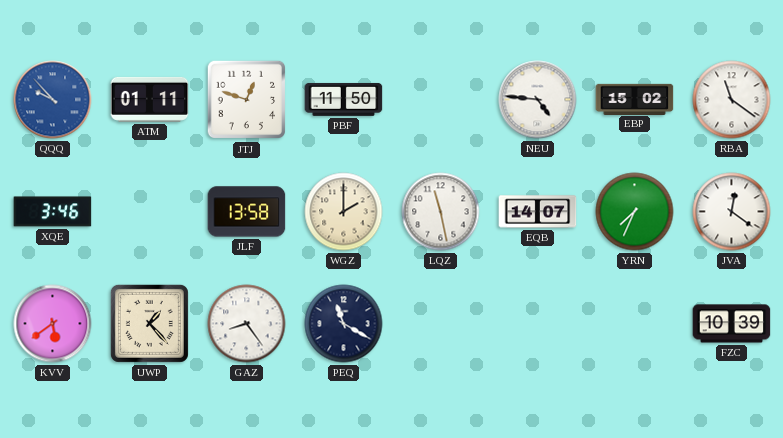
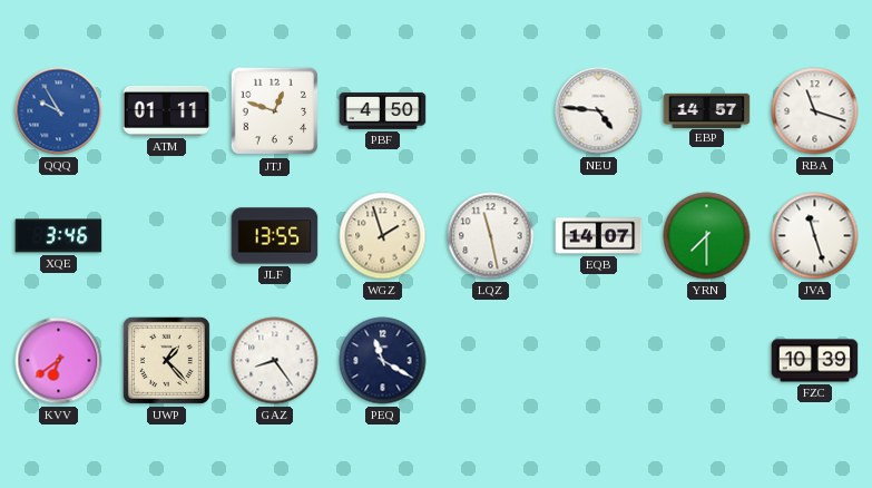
QQQ: 9:53 -> 9:55
PBF: 11:50 -> 4:50
EBP: 15:02 -> 14:57
RBA: 11:21 -> 11:18
JLF: 13:58 -> 13:55
WGZ: 2:00 -> 1:57
YRN: 7:34 -> 7:30
JVA: 12:21 -> 11:27
KVV: 5:39 -> 6:39
